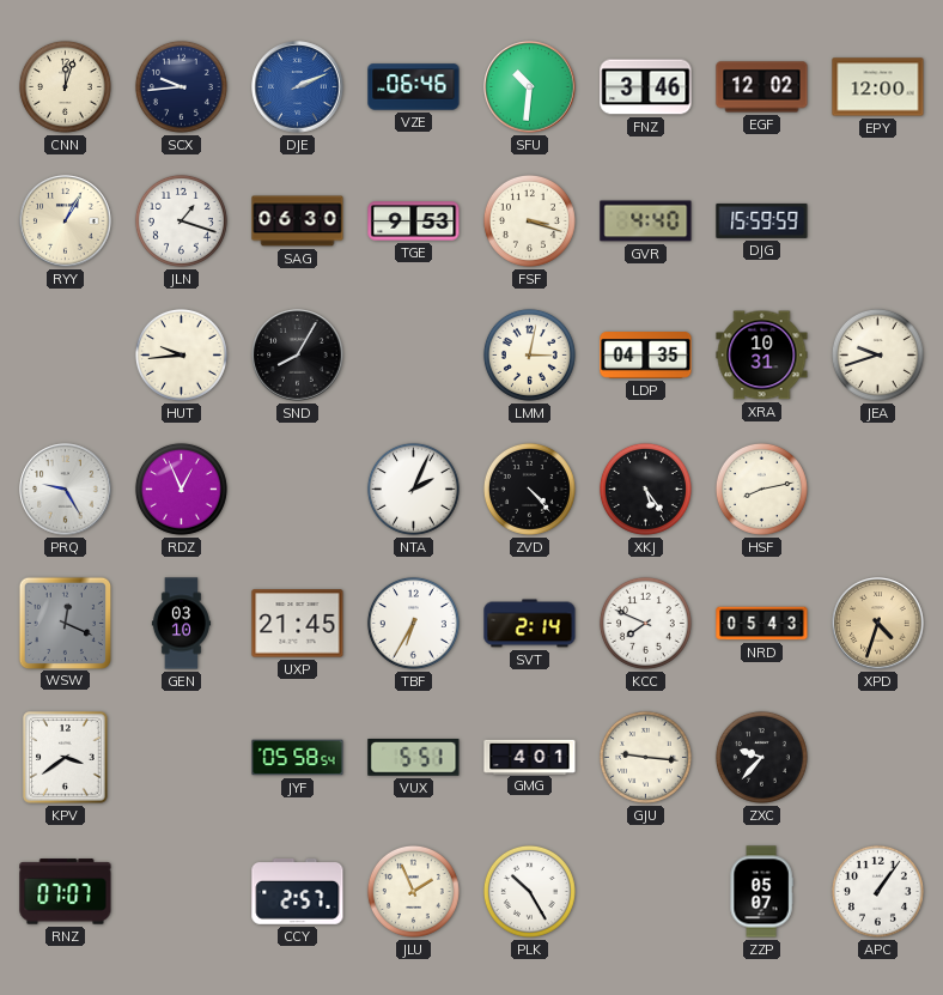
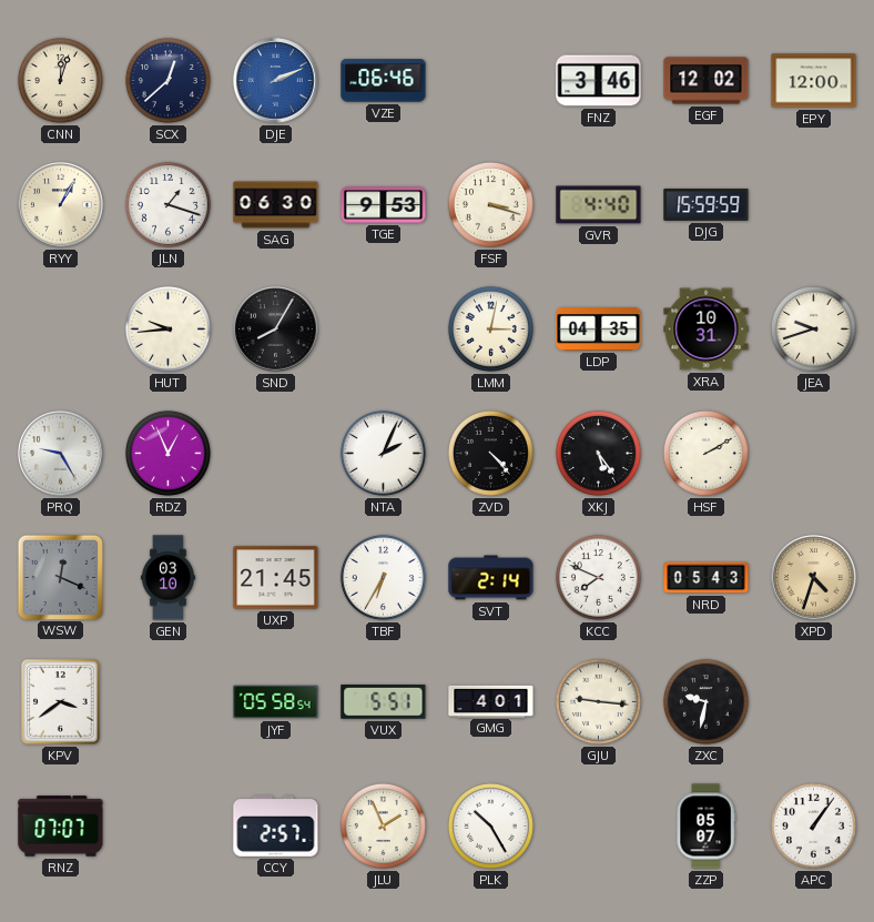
SCX: 9:44 -> 12:38
SFU: 10:31 -> none
HSF: 8:13 -> 2:10
ZXC: 9:37 -> 9:32
